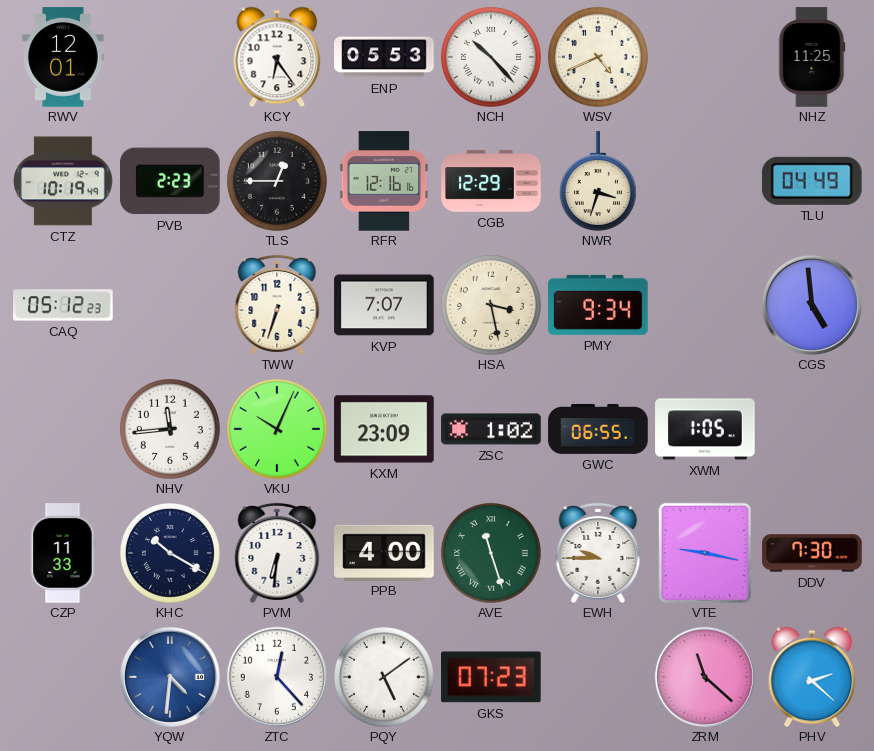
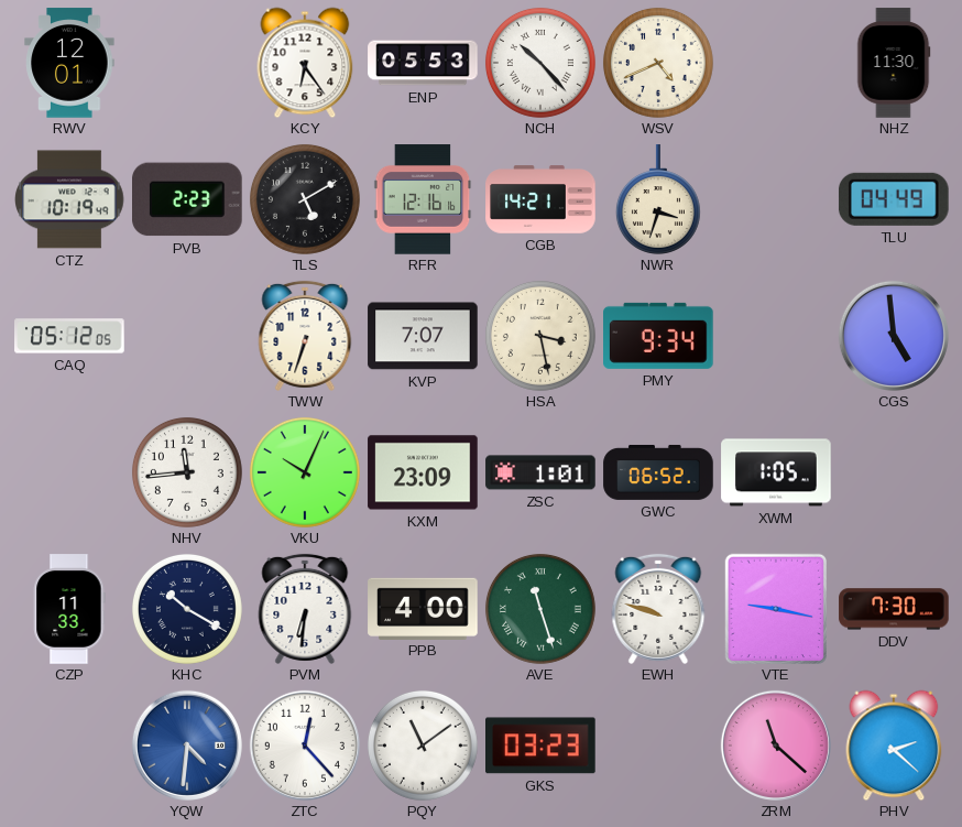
NHZ: 11:25 -> 11:30
TLS: 12:45 -> 5:10
CGB: 12:29 -> 14:21
CAQ: 05:12:23 -> 05:12:05
ZSC: 1:02 -> 1:01
GWC: 06:55 -> 06:52
EWH: 9:45 -> 9:48
PQY: 5:09 -> 11:09
GKS: 07:23 -> 03:23
